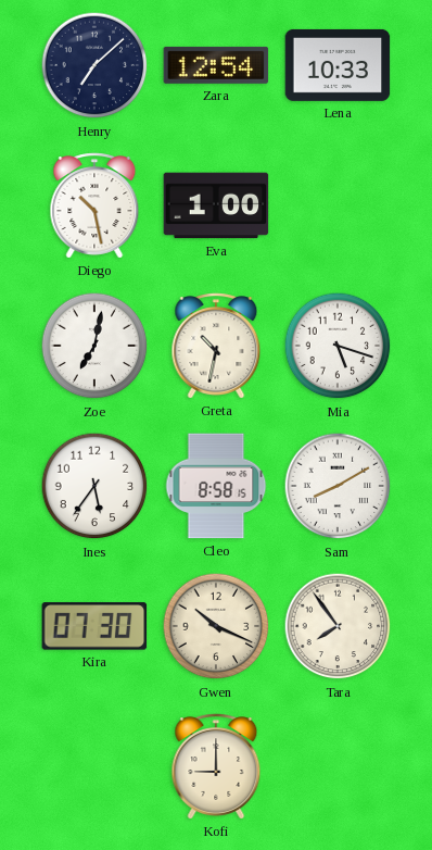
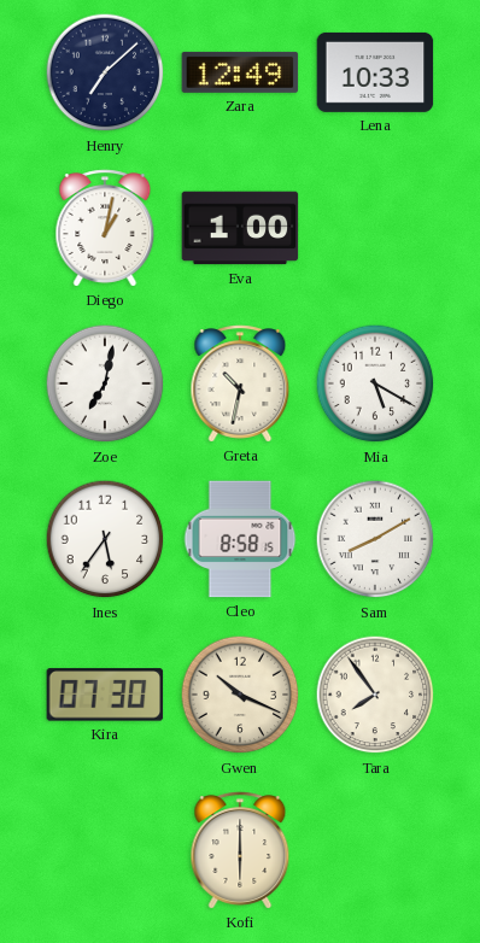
Zara: 12:54 -> 12:49
Diego: 10:28 -> 1:02
Mia: 5:18 -> 5:20
Kofi: 9:00 -> 6:00
